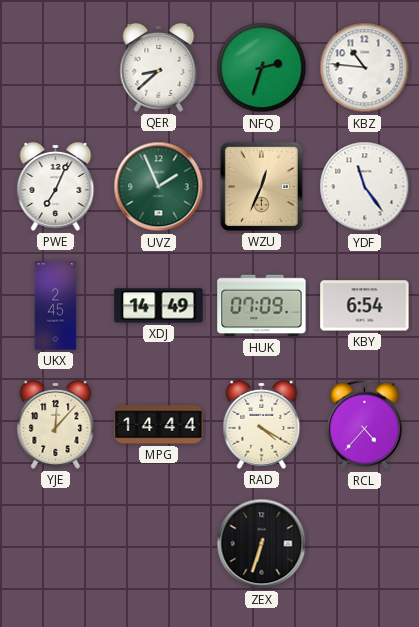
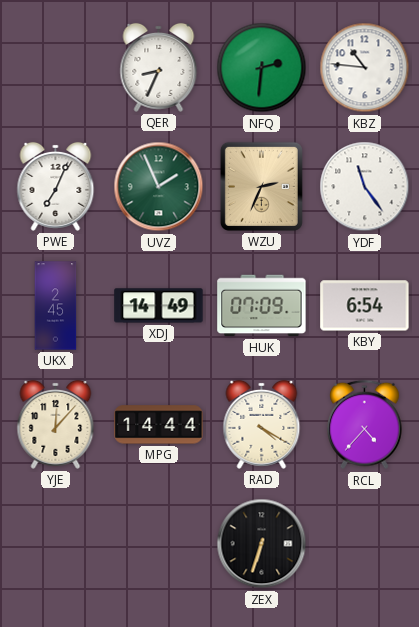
QER: 8:38 -> 8:34
NFQ: 2:33 -> 2:31
WZU: 12:34 -> 2:34
